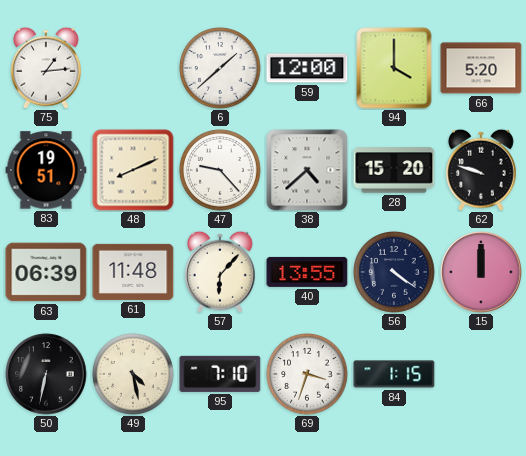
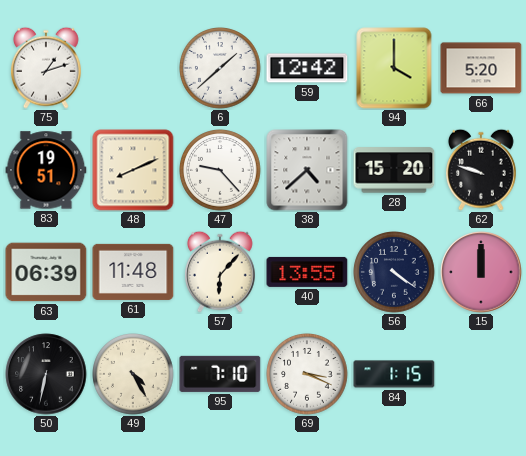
75: 1:14 -> 1:12
59: 12:00 -> 12:42
49: 4:28 -> 4:25
69: 3:33 -> 3:19
